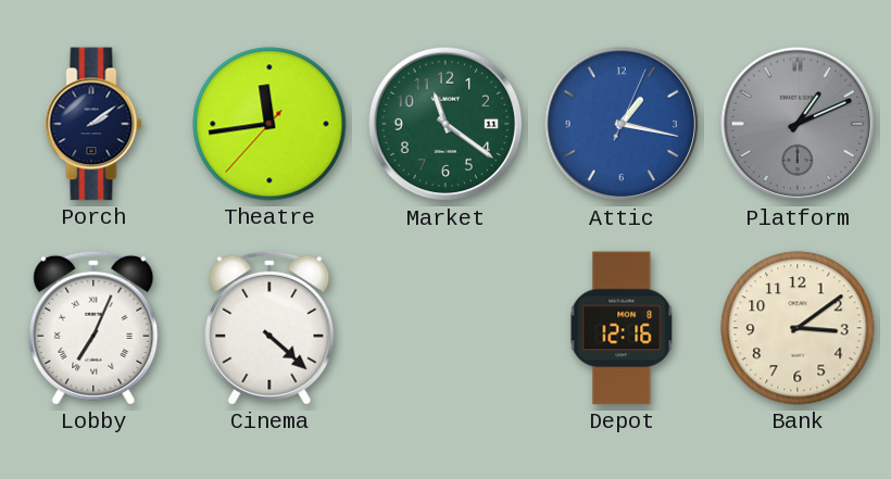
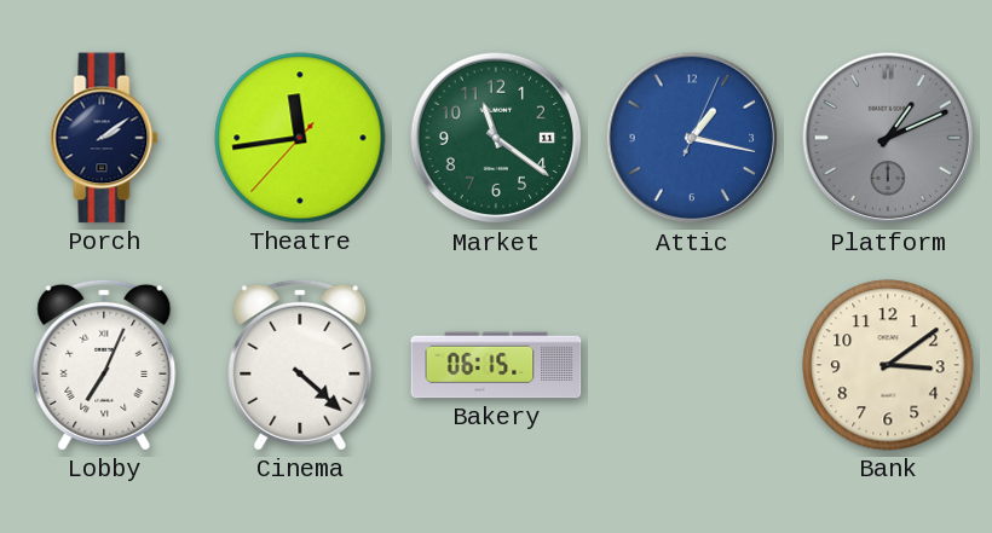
Bakery: none -> 06:15
Depot: 12:16 -> none
